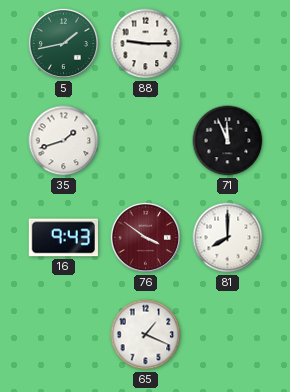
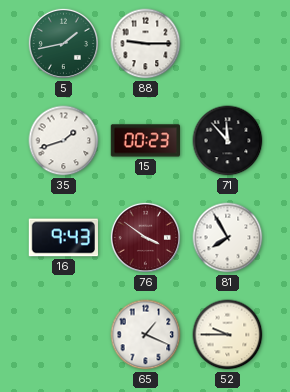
15: none -> 00:23
71: 11:56 -> 11:53
81: 8:00 -> 7:55
52: none -> 9:45
